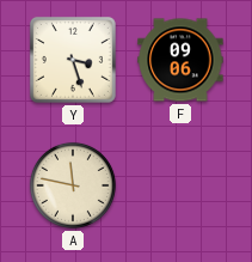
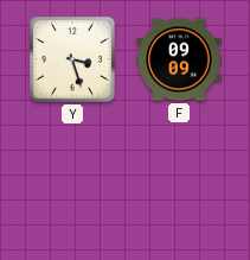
F: 09:06 -> 09:09
A: 11:47 -> none
